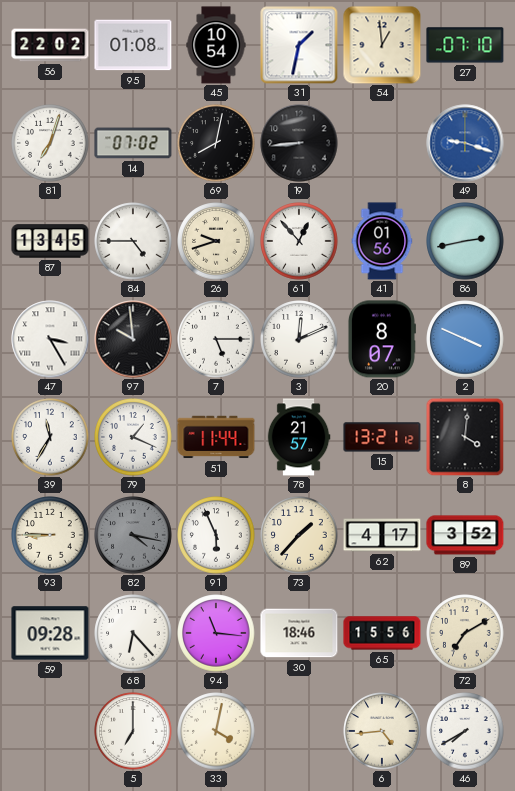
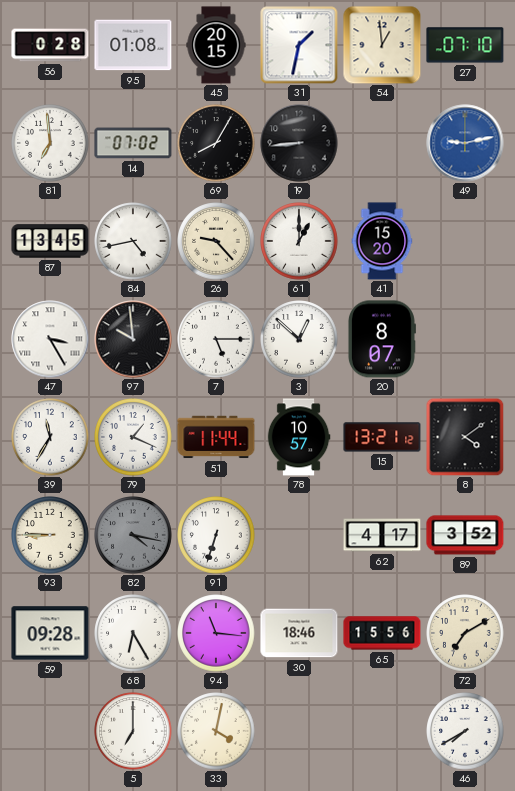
56: 22:02 -> 0:28
45: 10:54 -> 20:15
81: 7:03 -> 6:59
69: 8:02 -> 8:05
49: 9:18 -> 9:13
84: 4:45 -> 4:43
26: 9:42 -> 9:23
61: 12:53 -> 1:00
41: 01:56 -> 15:20
86: 2:43 -> none
3: 12:11 -> 12:52
2: 3:49 -> none
78: 21:57 -> 10:57
8: 4:01 -> 4:09
91: 5:56 -> 6:33
73: 1:37 -> none
68: 6:23 -> 6:25
6: 4:44 -> none
